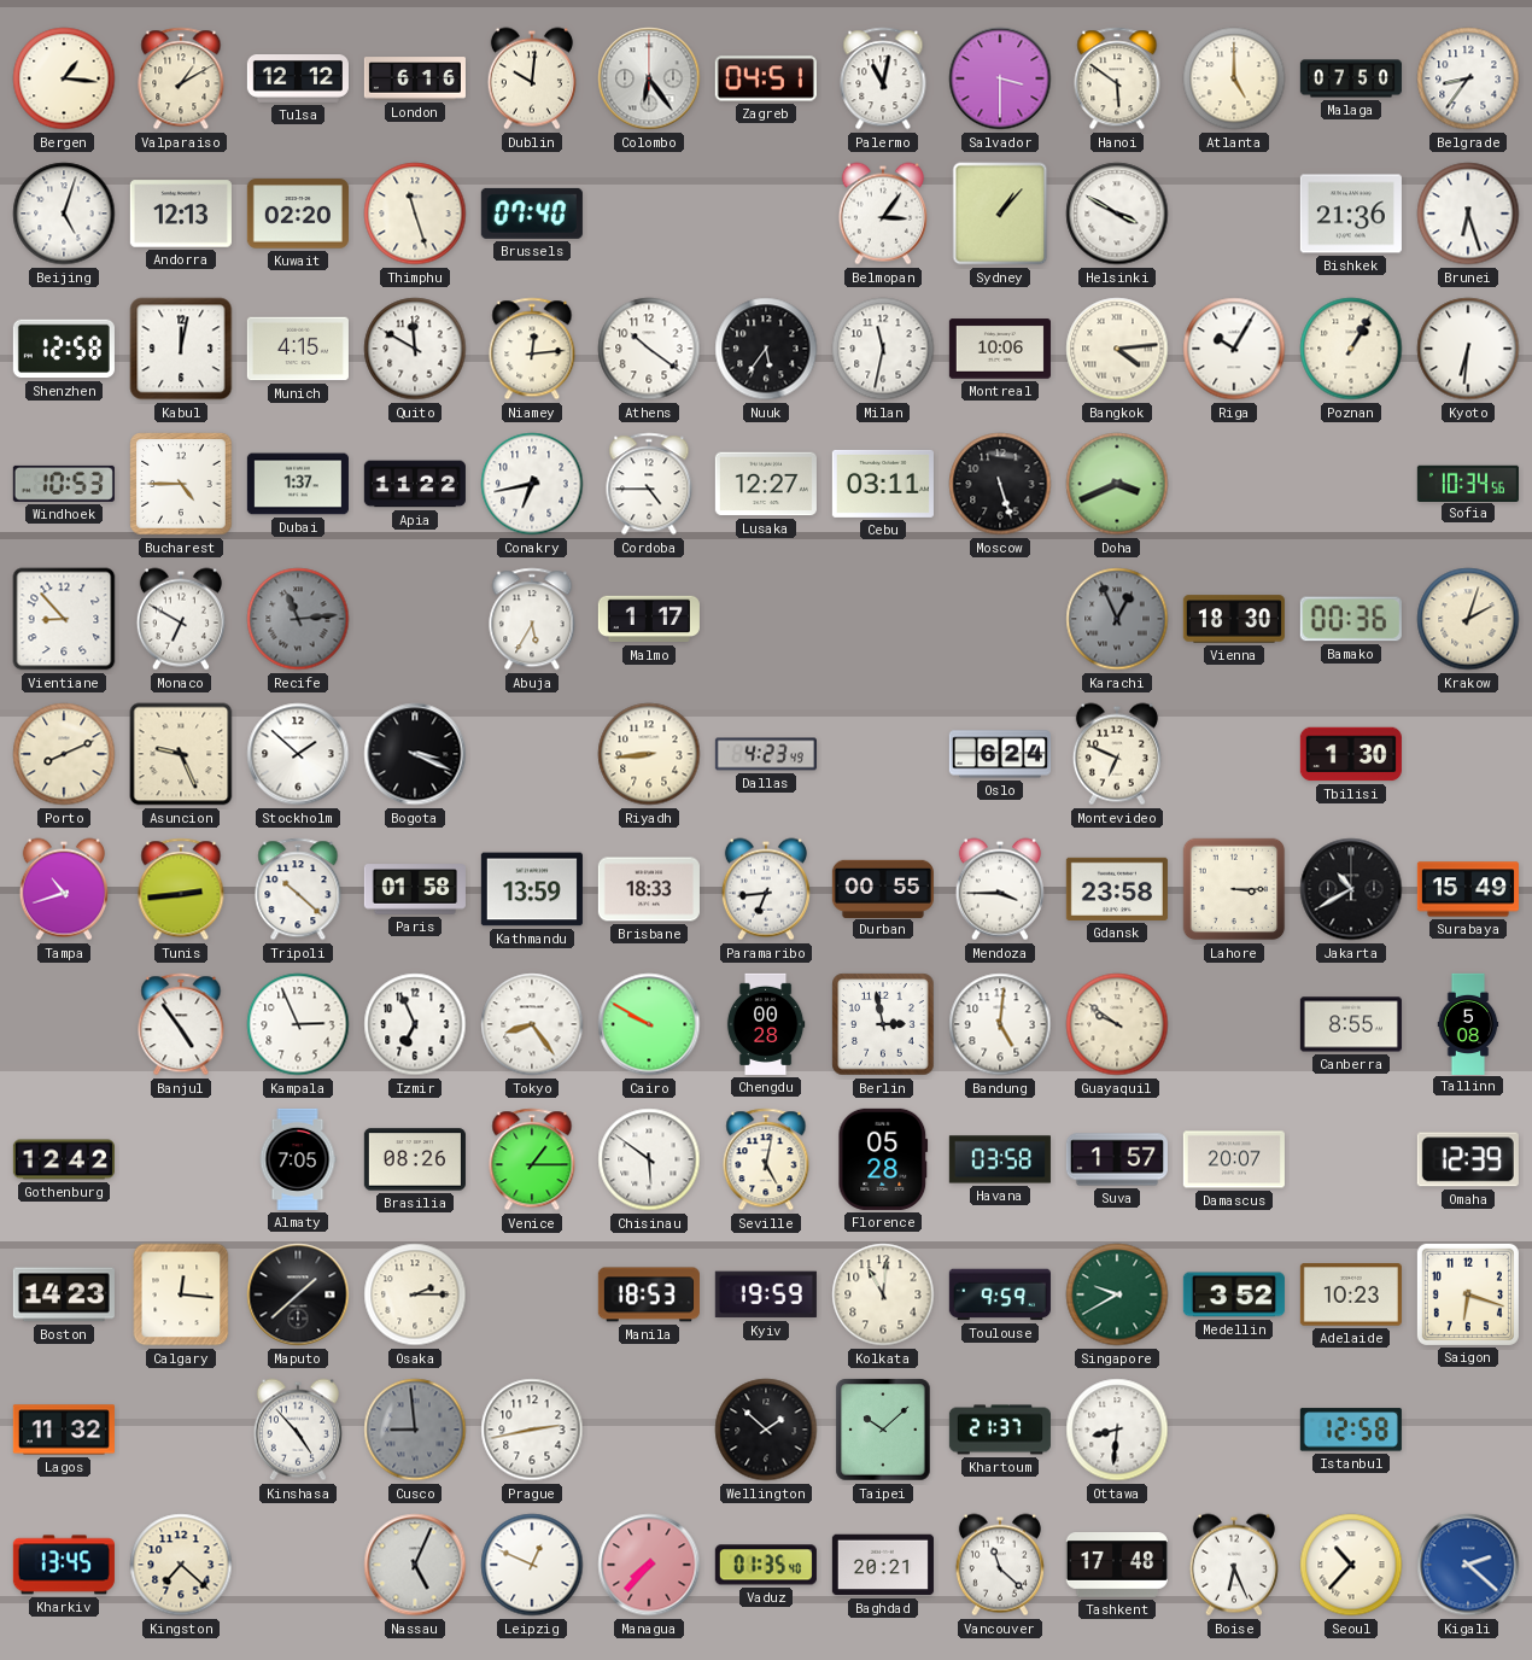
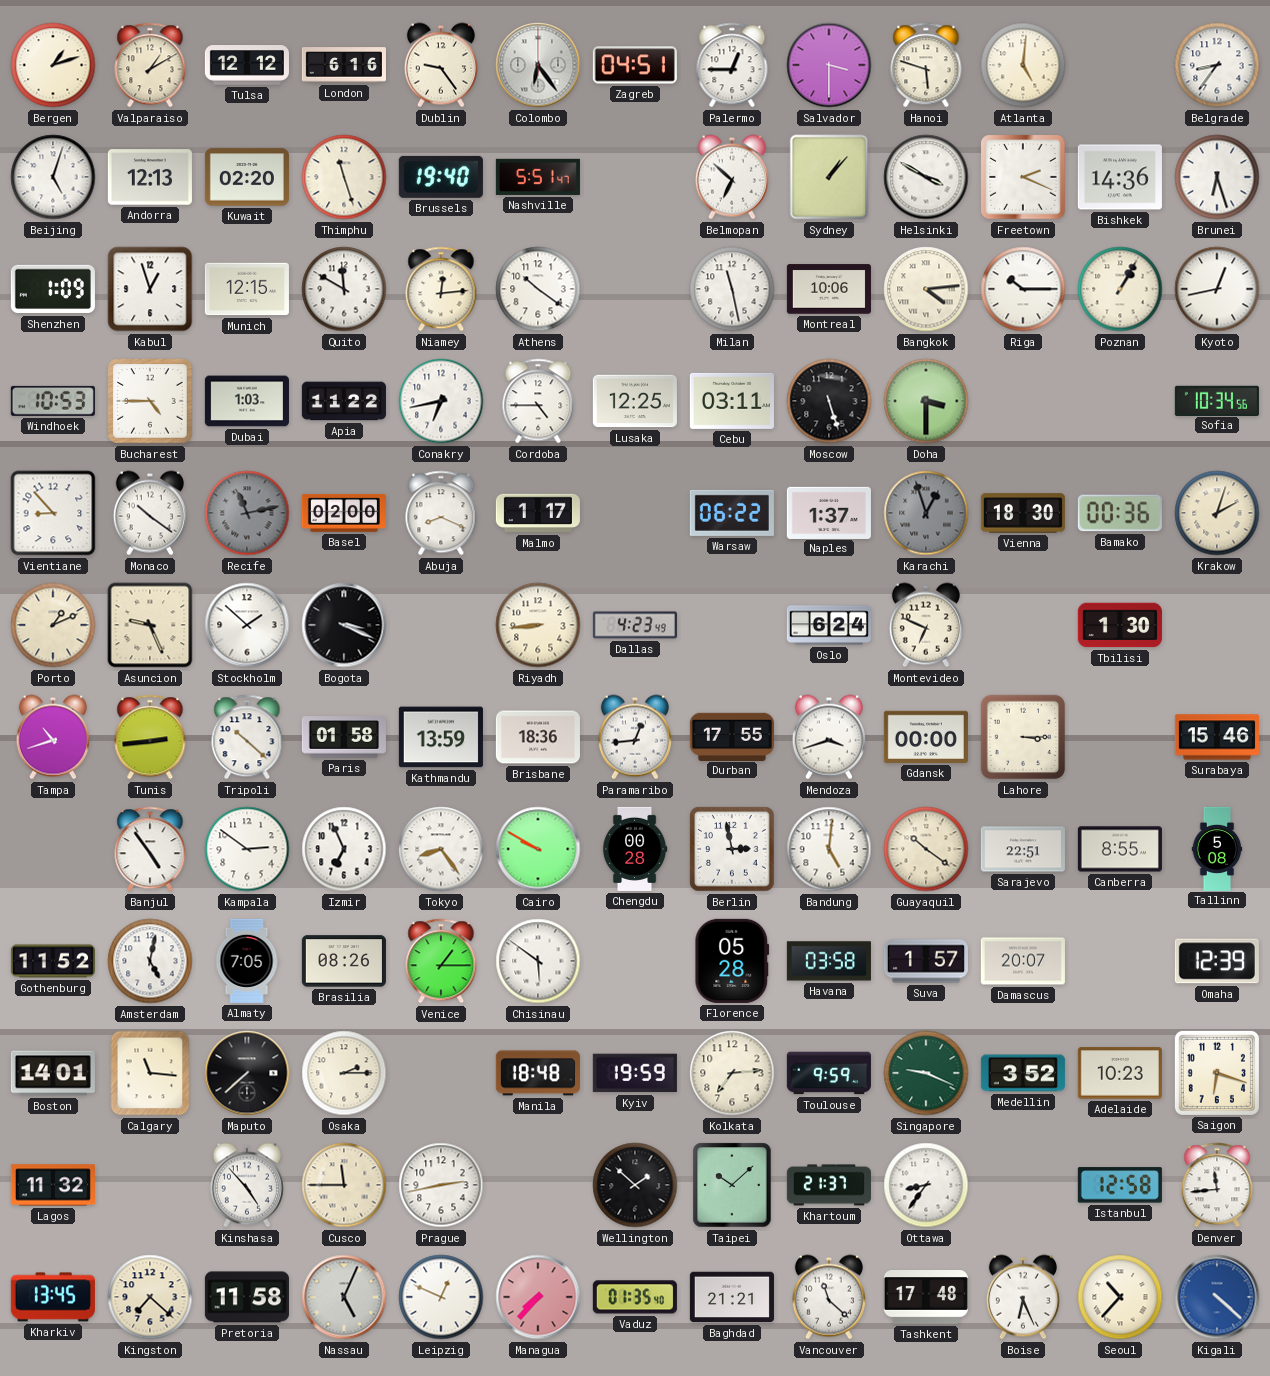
Bergen: 1:16 -> 1:12
Dublin: 10:01 -> 9:24
Palermo: 11:02 -> 12:45
Hanoi: 5:51 -> 5:48
Atlanta: 5:00 -> 5:01
Malaga: 07:50 -> none
Brussels: 07:40 -> 19:40
Nashville: none -> 5:51
Belmopan: 3:06 -> 6:52
Freetown: none -> 2:19
Bishkek: 21:36 -> 14:36
Shenzhen: 12:58 -> 1:09
Kabul: 12:02 -> 12:57
Munich: 4:15 -> 12:15
Nuuk: 5:36 -> none
Milan: 11:32 -> 11:28
Riga: 10:05 -> 10:15
Kyoto: 6:31 -> 12:43
Dubai: 1:37 -> 1:03
Lusaka: 12:27 -> 12:25
Doha: 3:41 -> 3:30
Monaco: 6:50 -> 10:21
Recife: 11:14 -> 11:13
Basel: none -> 02:00
Abuja: 5:35 -> 8:19
Warsaw: none -> 06:22
Naples: none -> 1:37
Karachi: 12:56 -> 12:57
Porto: 8:11 -> 1:11
Brisbane: 18:33 -> 18:36
Paramaribo: 6:44 -> 12:44
Durban: 00:55 -> 17:55
Mendoza: 3:45 -> 3:42
Gdansk: 23:58 -> 00:00
Jakarta: 10:40 -> none
Surabaya: 15:49 -> 15:46
Kampala: 2:56 -> 2:51
Guayaquil: 9:51 -> 10:21
Sarajevo: none -> 22:51
Gothenburg: 12:42 -> 11:52
Amsterdam: none -> 5:02
Seville: 5:02 -> none
Boston: 14:23 -> 14:01
Calgary: 12:16 -> 11:16
Maputo: 1:38 -> 7:38
Manila: 18:53 -> 18:48
Kolkata: 11:01 -> 7:14
Singapore: 9:40 -> 9:19
Cusco: 8:59 -> 11:45
Cusco dial: grey -> cream
Ottawa: 8:31 -> 8:36
Denver: none -> 11:44
Pretoria: none -> 11:58
Baghdad: 20:21 -> 21:21
Kigali: 2:22 -> 4:22
